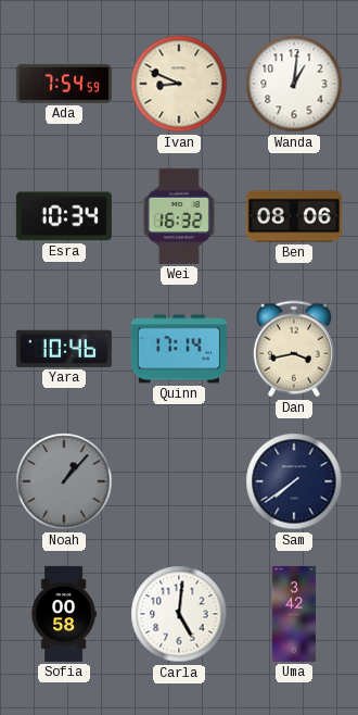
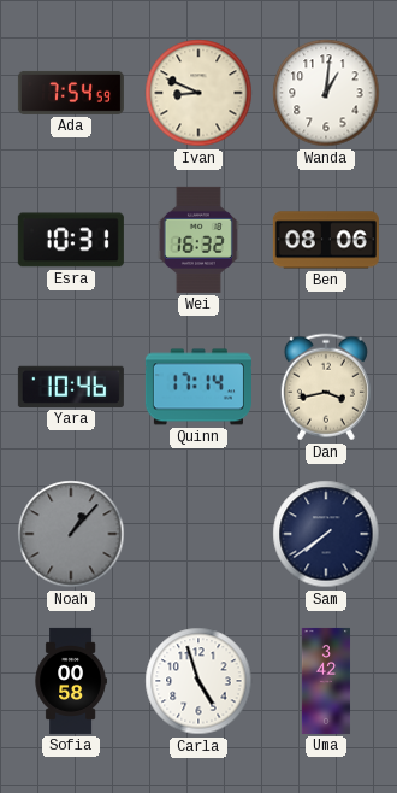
Esra: 10:34 -> 10:31
Carla: 5:01 -> 4:57
